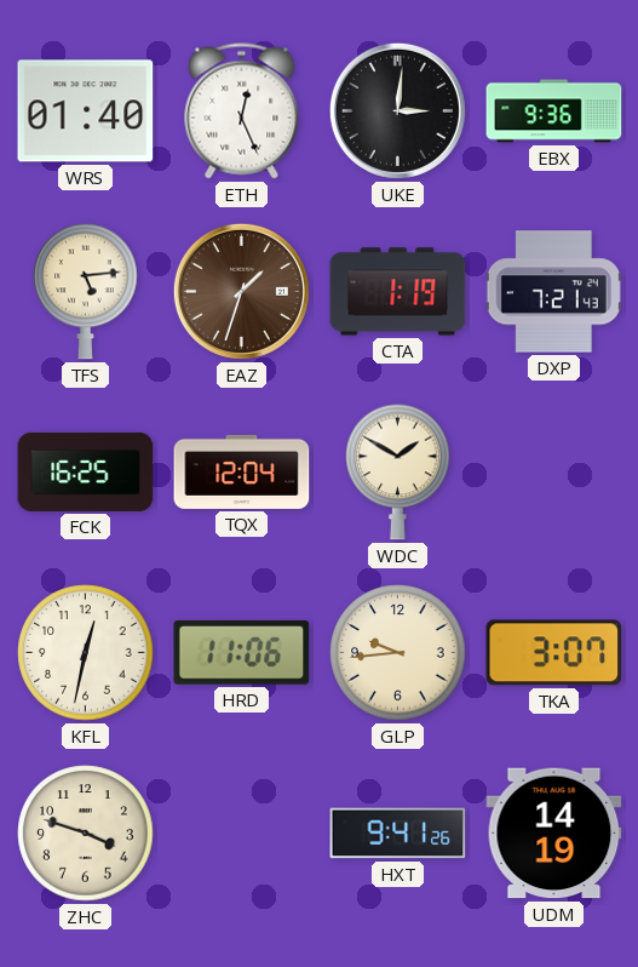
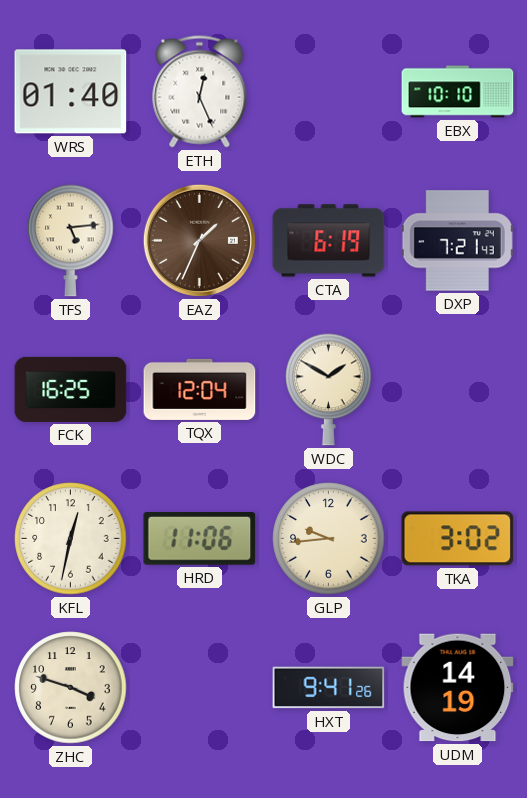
UKE: 3:01 -> none
EBX: 9:36 -> 10:10
EAZ: 1:33 -> 1:34
CTA: 1:19 -> 6:19
TKA: 3:07 -> 3:02
